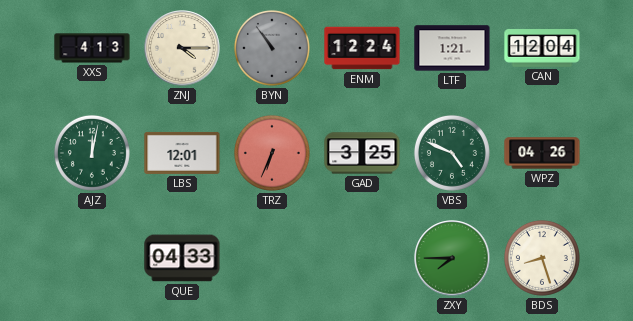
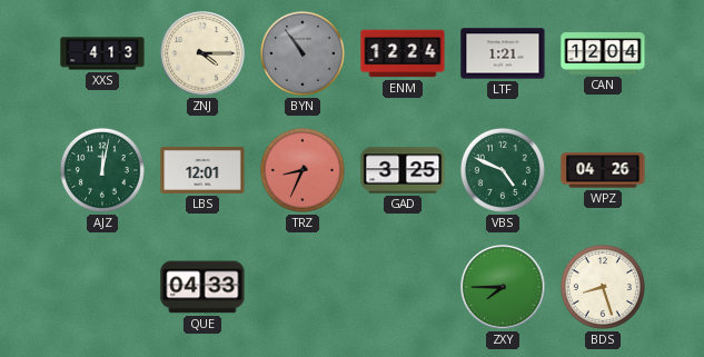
TRZ: 6:34 -> 8:34
